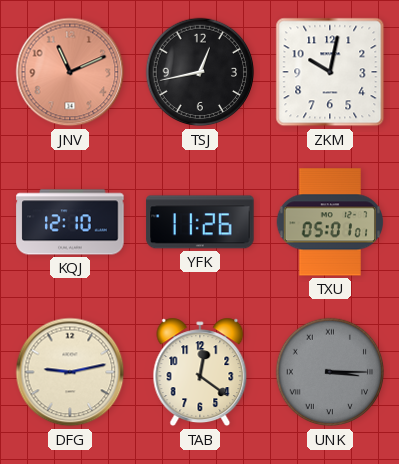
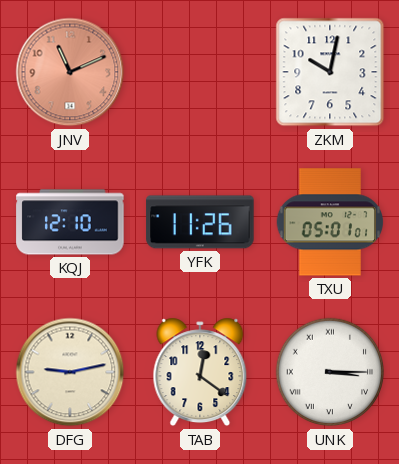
TSJ: 12:43 -> none
UNK dial: grey -> white
